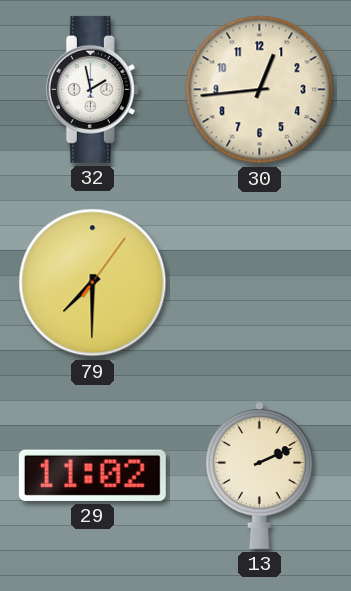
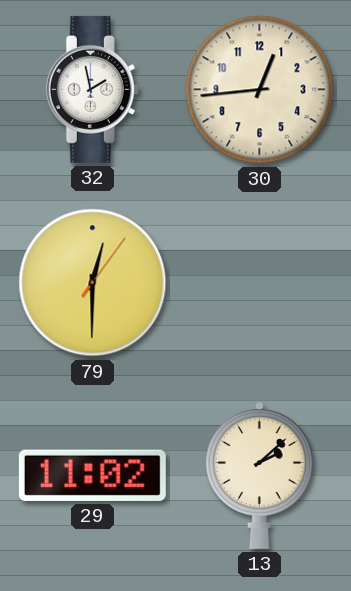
79: 7:30 -> 12:30
13: 2:11 -> 2:08
